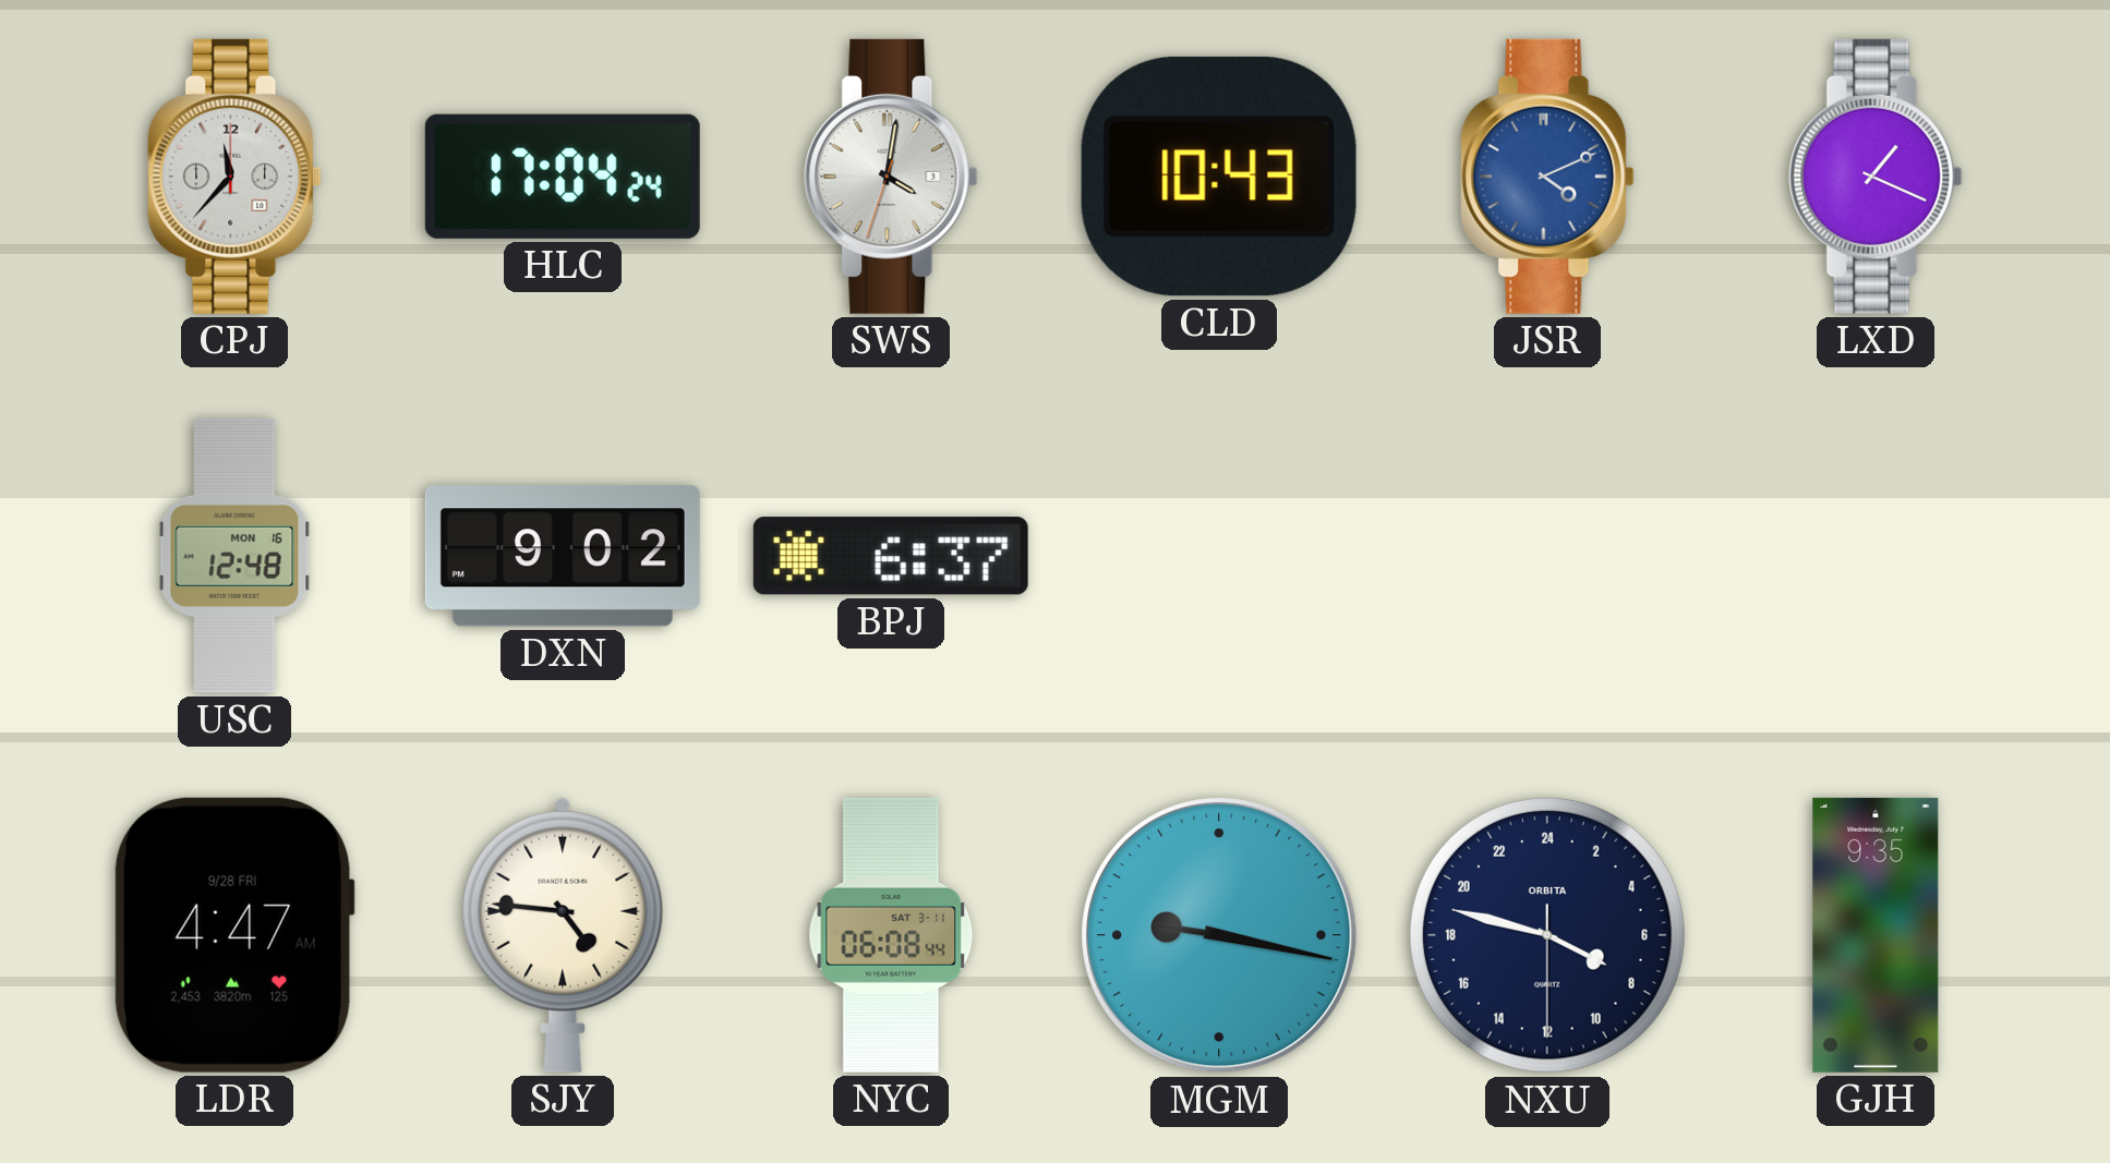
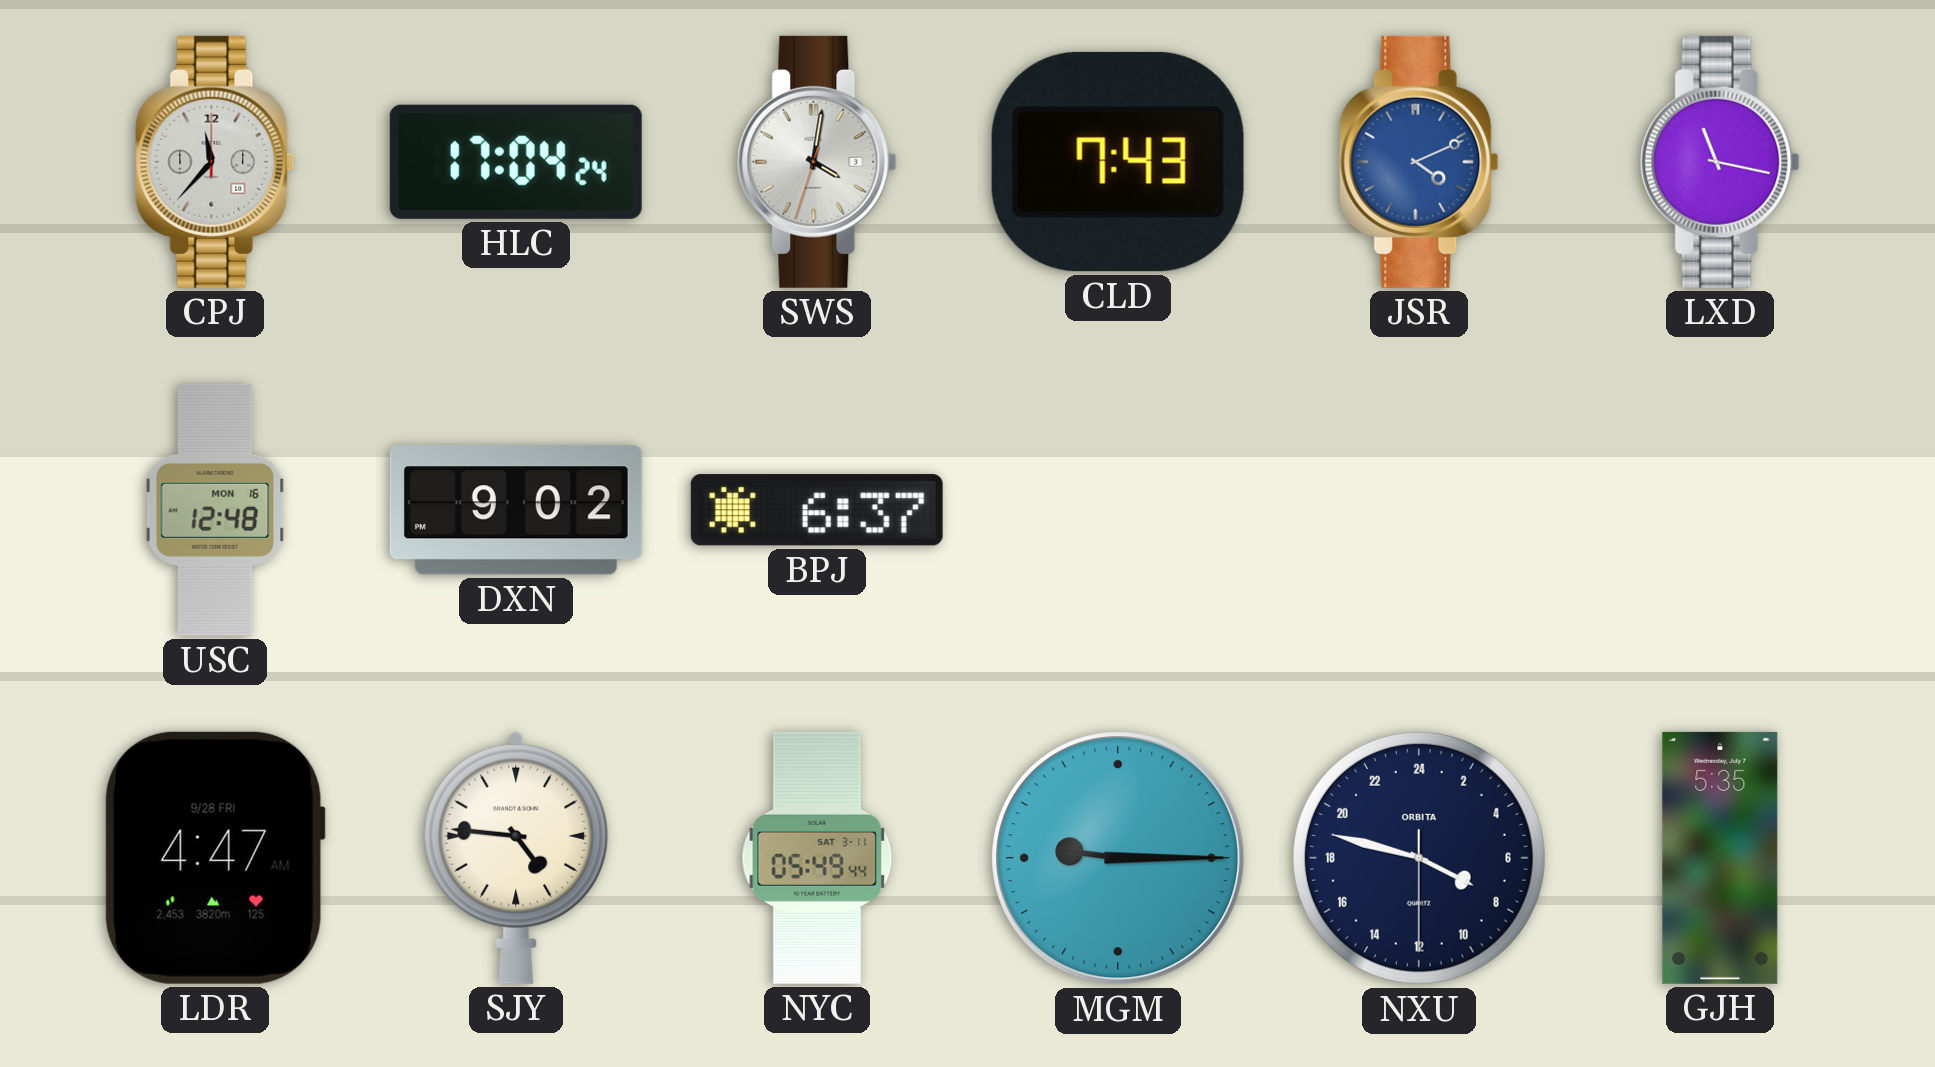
CLD: 10:43 -> 7:43
LXD: 1:19 -> 11:17
NYC: 06:08 -> 05:49
MGM: 9:17 -> 9:15
GJH: 9:35 -> 5:35
